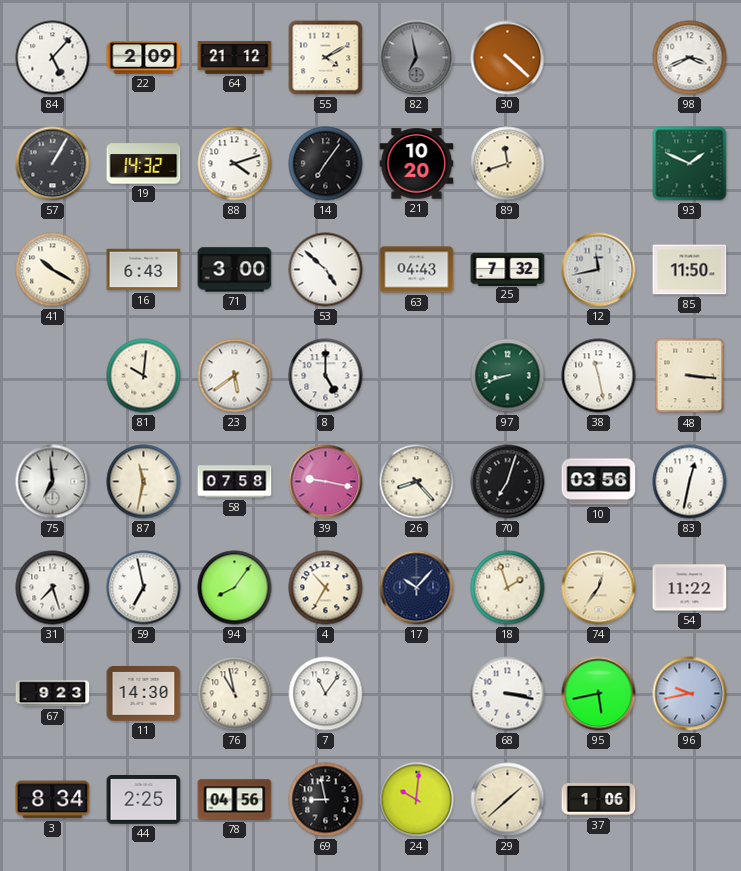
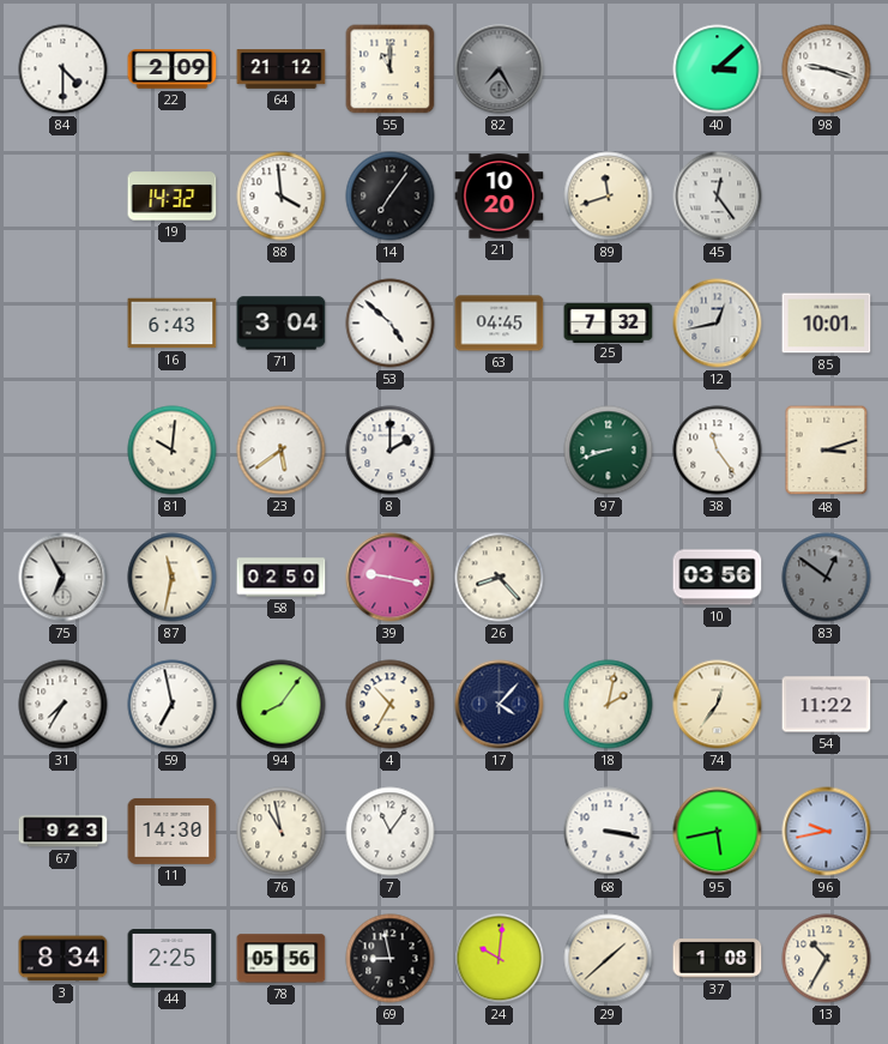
84: 5:07 -> 4:30
55: 4:10 -> 11:00
82: 6:58 -> 7:25
30: 4:22 -> none
40: none -> 3:08
98: 3:41 -> 9:18
57: 1:05 -> none
88: 4:12 -> 3:59
45: none -> 12:24
93: 1:49 -> none
41: 10:20 -> none
71: 3:00 -> 3:04
63: 04:43 -> 04:45
12: 11:43 -> 12:43
85: 11:50 -> 10:01
8: 5:00 -> 2:00
38: 11:28 -> 11:24
48: 3:16 -> 3:12
75: 6:59 -> 6:55
58: 07:58 -> 02:50
70: 7:03 -> none
83: 12:32 -> 12:51
83 dial: white -> grey
31: 7:27 -> 7:35
17: 10:07 -> 4:07
18: 1:57 -> 2:02
78: 04:56 -> 05:56
37: 1:06 -> 1:08
13: none -> 10:35
